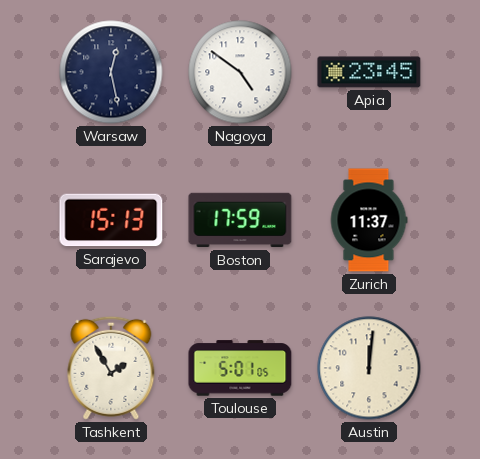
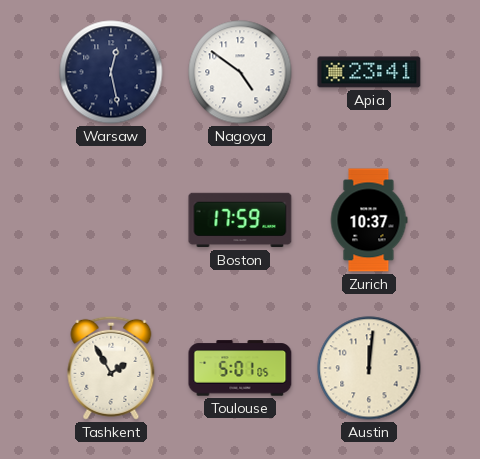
Apia: 23:45 -> 23:41
Sarajevo: 15:13 -> none
Zurich: 11:37 -> 10:37
